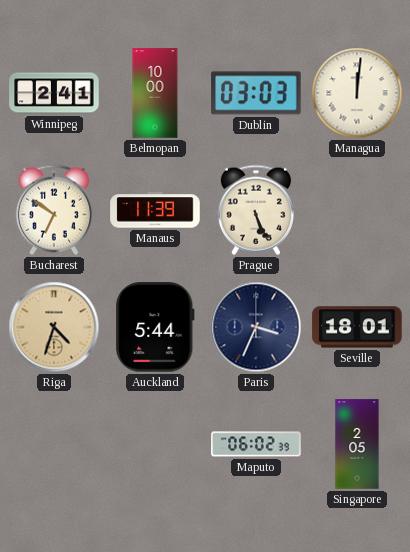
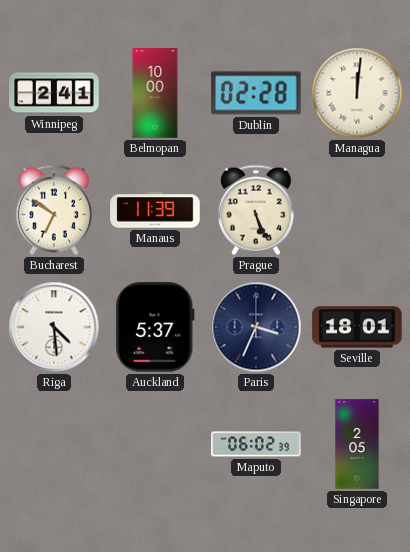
Dublin: 03:03 -> 02:28
Riga: 4:33 -> 4:29
Riga dial: champagne -> white
Auckland: 5:44 -> 5:37
